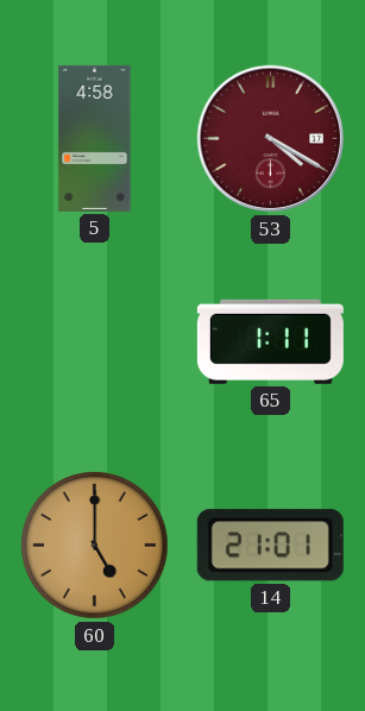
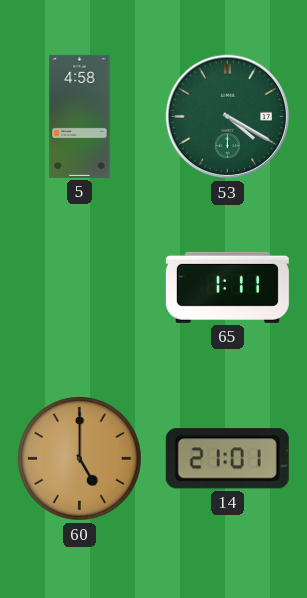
53 dial: burgundy -> green
